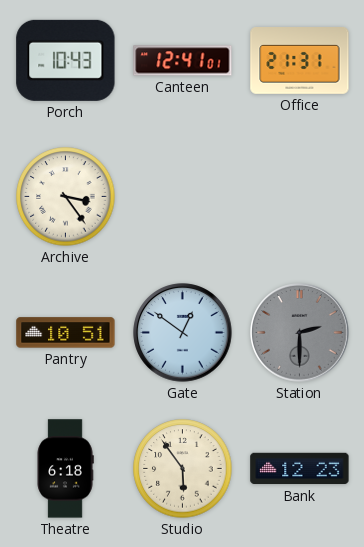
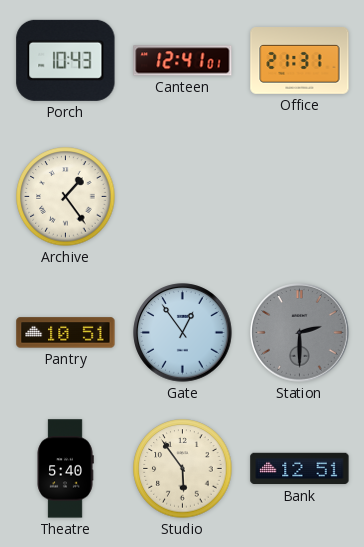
Archive: 3:24 -> 1:24
Gate: 12:51 -> 12:54
Theatre: 6:18 -> 5:40
Bank: 12:23 -> 12:51
